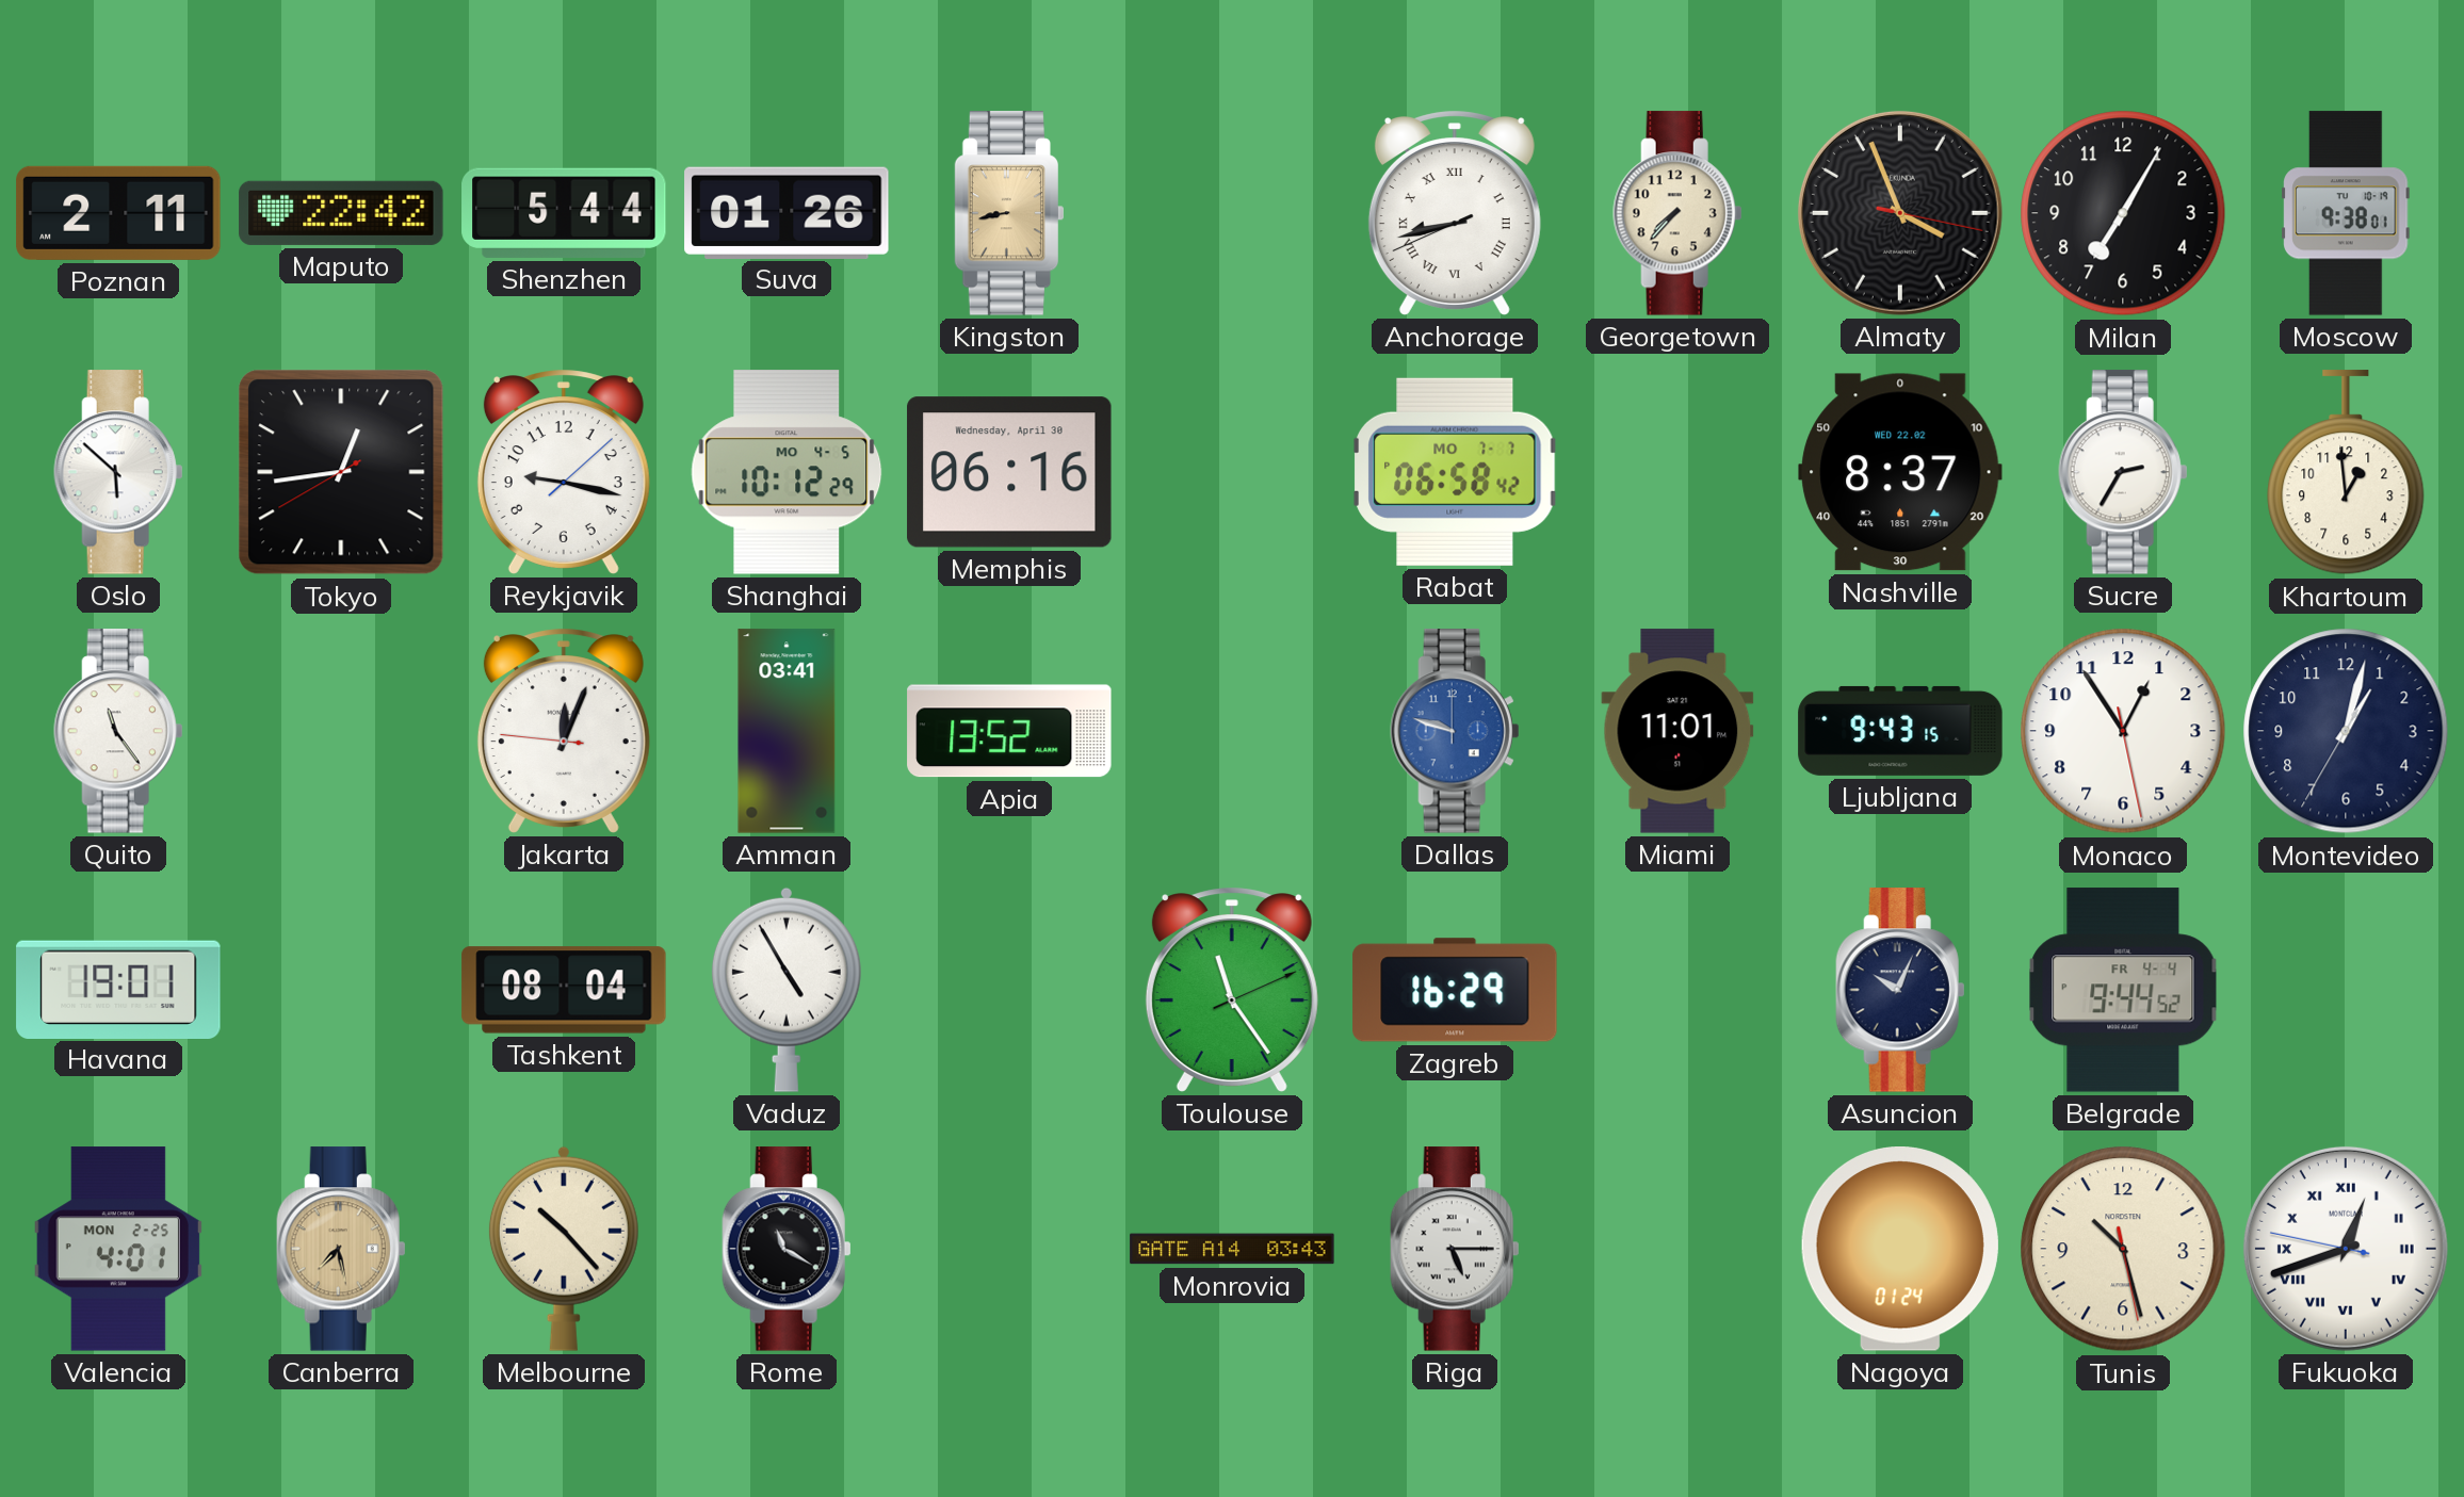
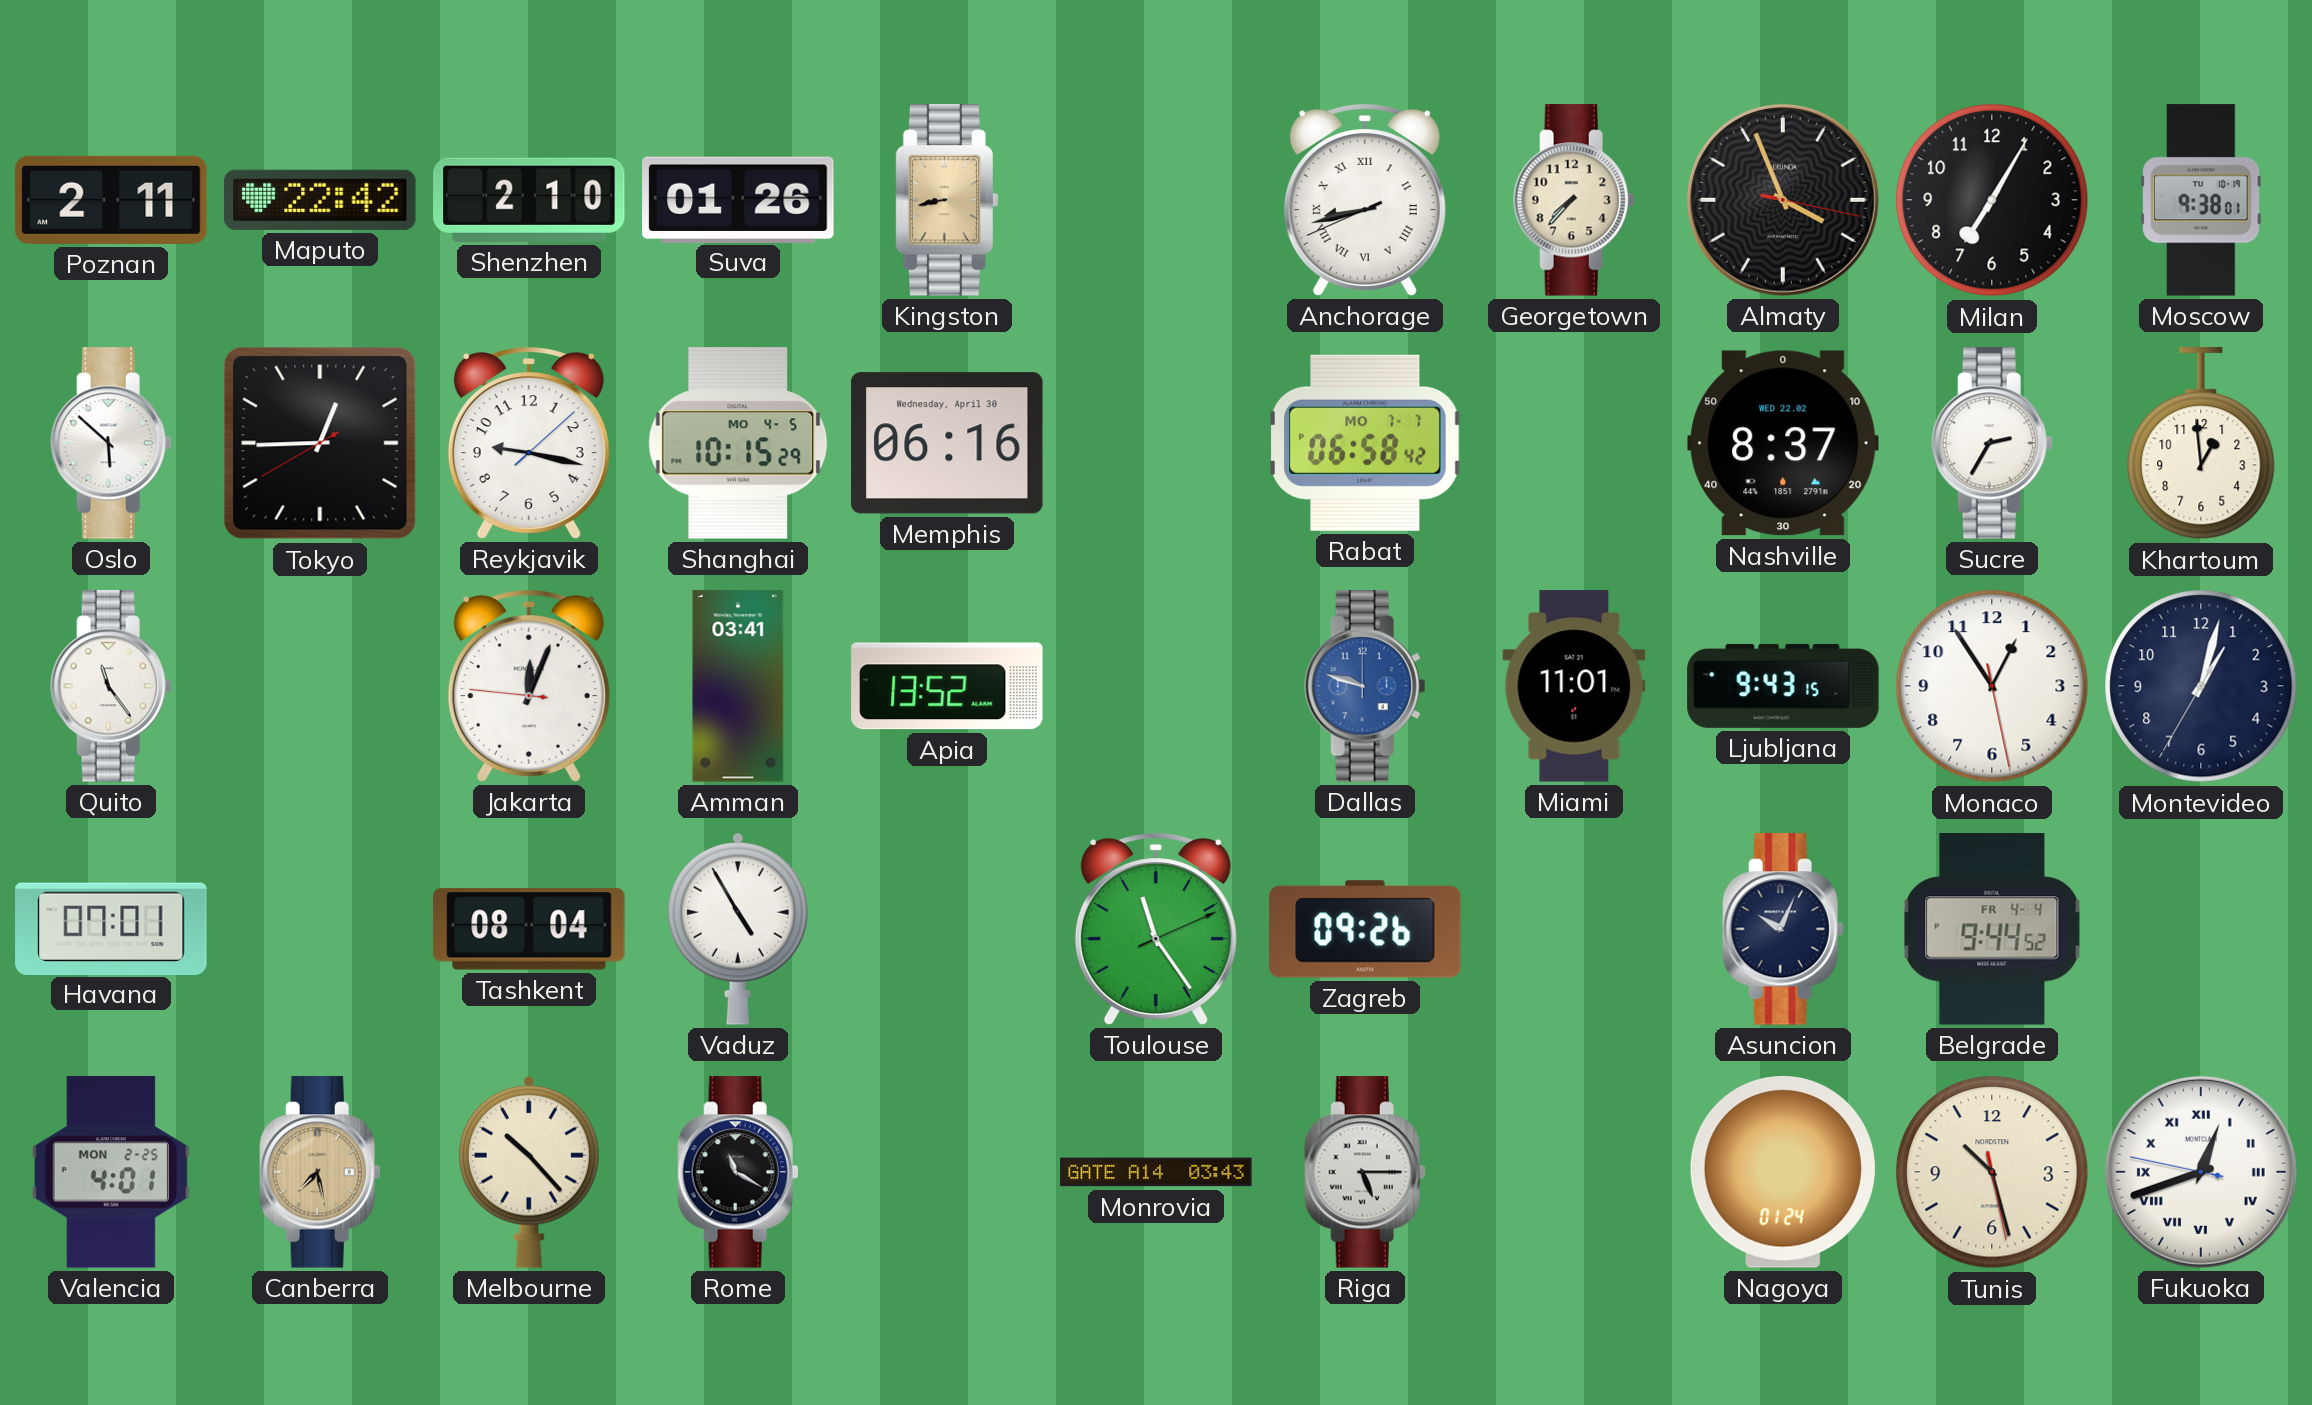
Shenzhen: 5:44 -> 2:10
Tokyo: 12:43 -> 12:44
Shanghai: 10:12 -> 10:15
Havana: 19:01 -> 07:01
Zagreb: 16:29 -> 09:26
